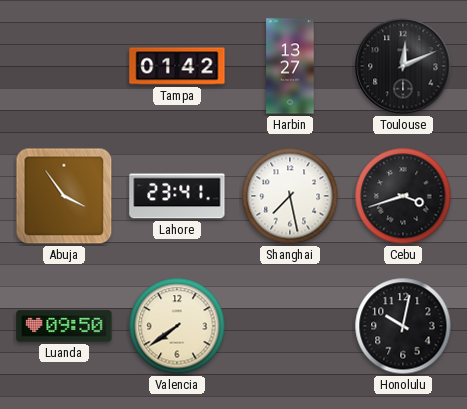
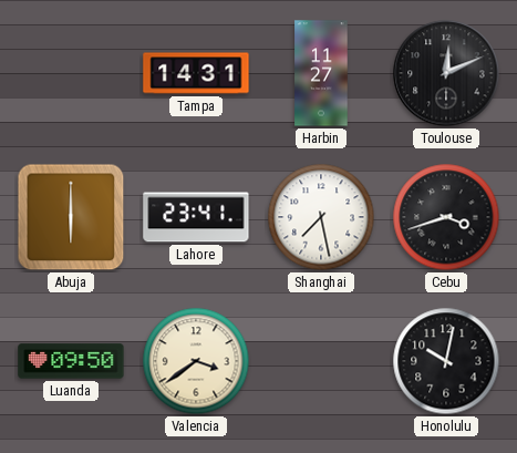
Tampa: 01:42 -> 14:31
Harbin: 13:27 -> 11:27
Abuja: 3:54 -> 6:00
Valencia: 7:39 -> 3:39
